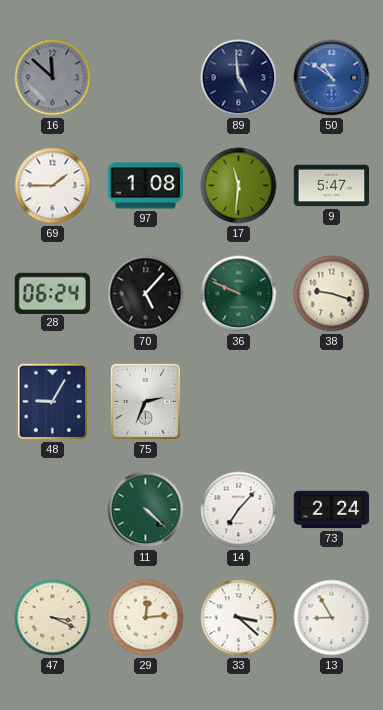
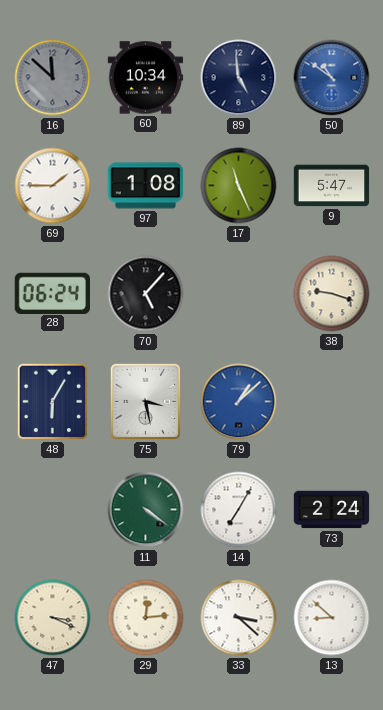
60: none -> 10:34
17: 11:31 -> 11:26
36: 9:49 -> none
48: 9:05 -> 6:05
75: 2:34 -> 3:28
79: none -> 1:08
11: 4:22 -> 4:21
14: 7:07 -> 7:05
13: 8:55 -> 8:52
